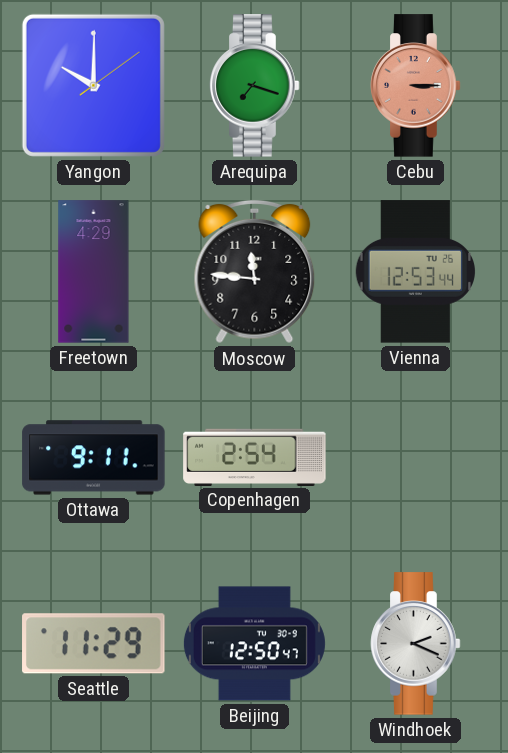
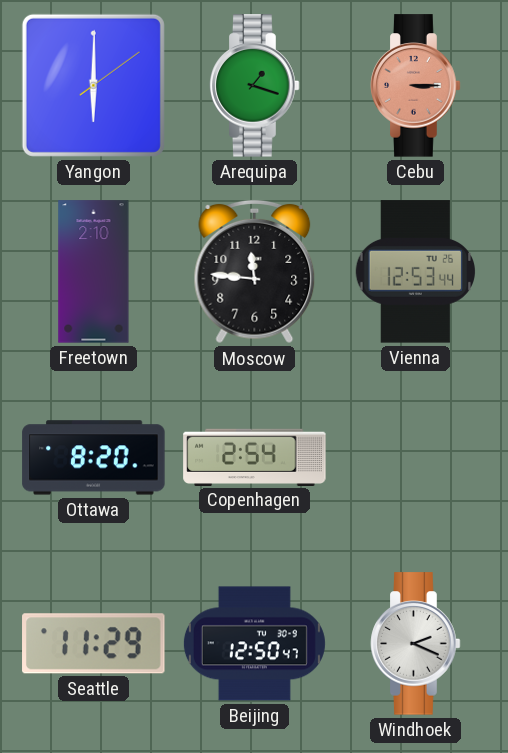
Yangon: 10:00 -> 6:00
Arequipa: 7:18 -> 1:18
Freetown: 4:29 -> 2:10
Ottawa: 9:11 -> 8:20
